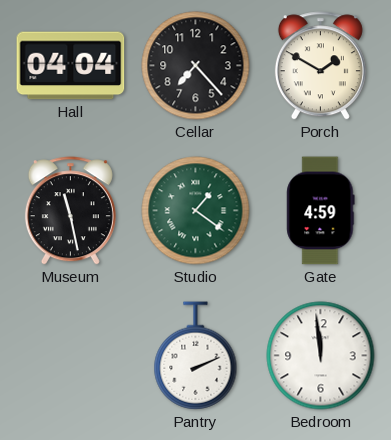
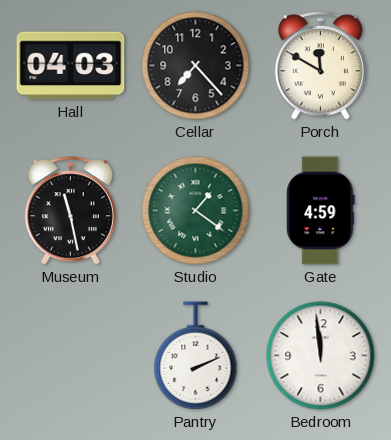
Hall: 04:04 -> 04:03
Porch: 1:50 -> 11:50
